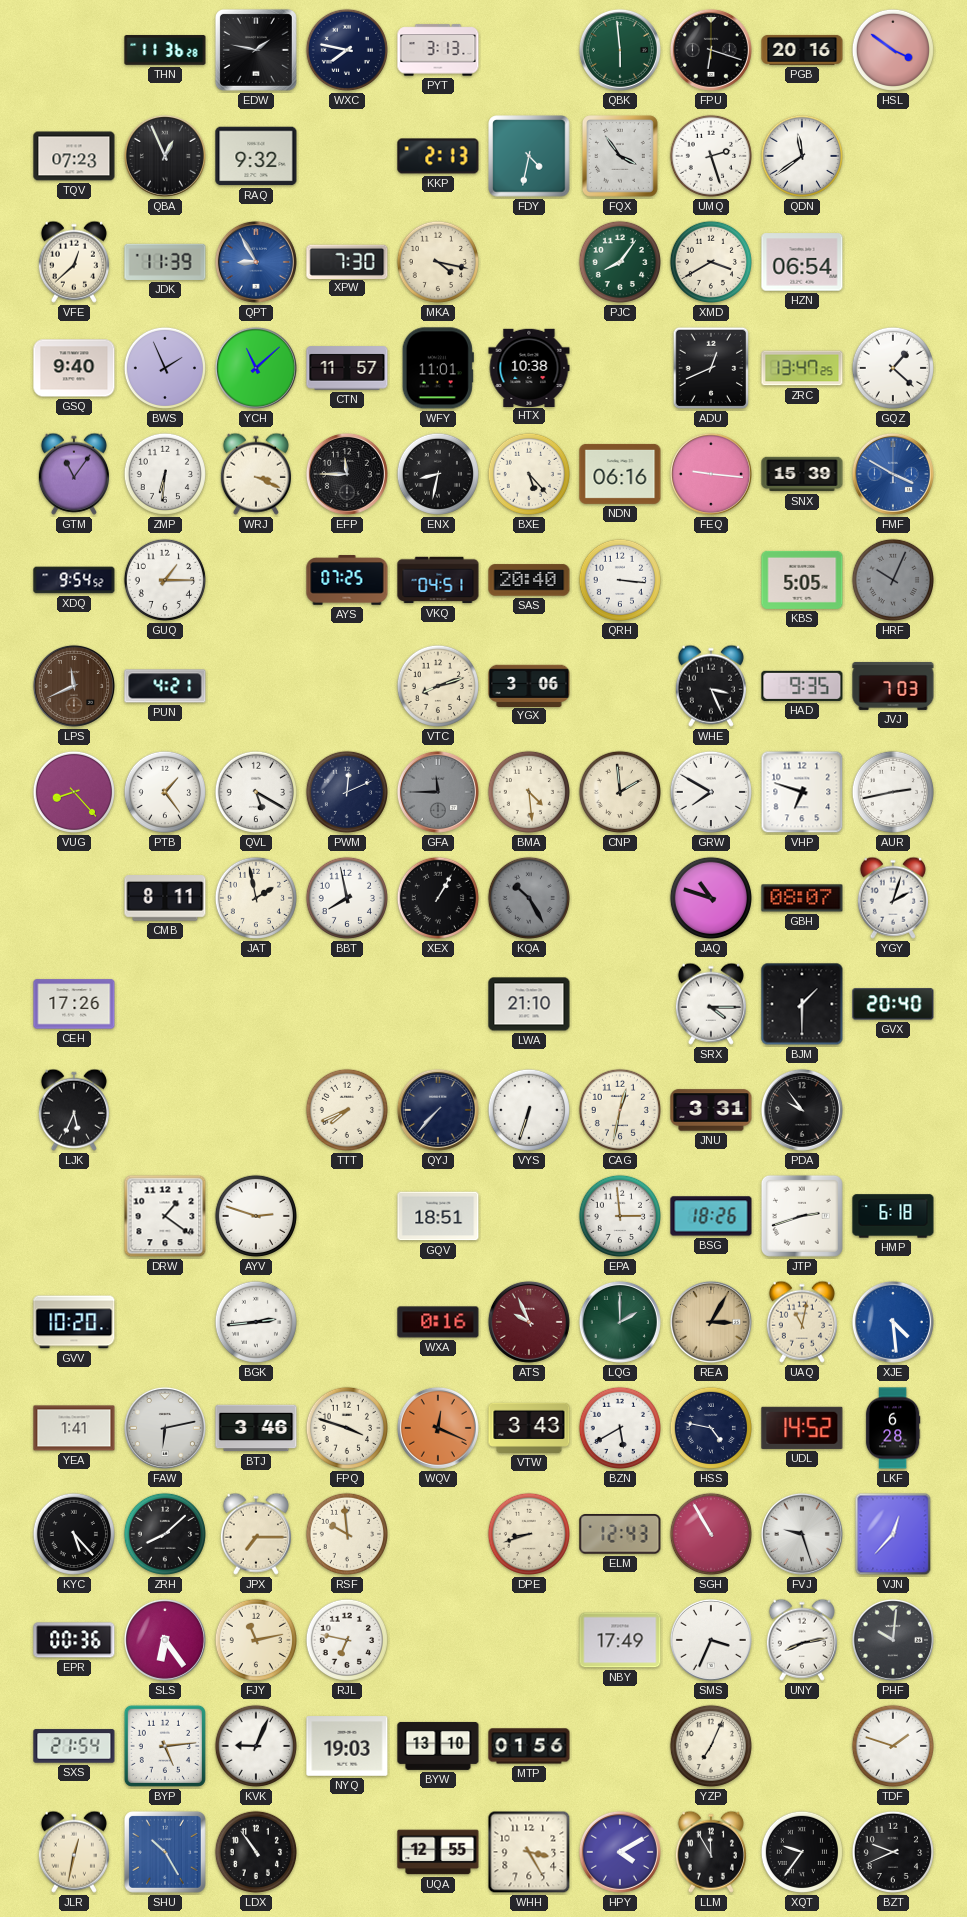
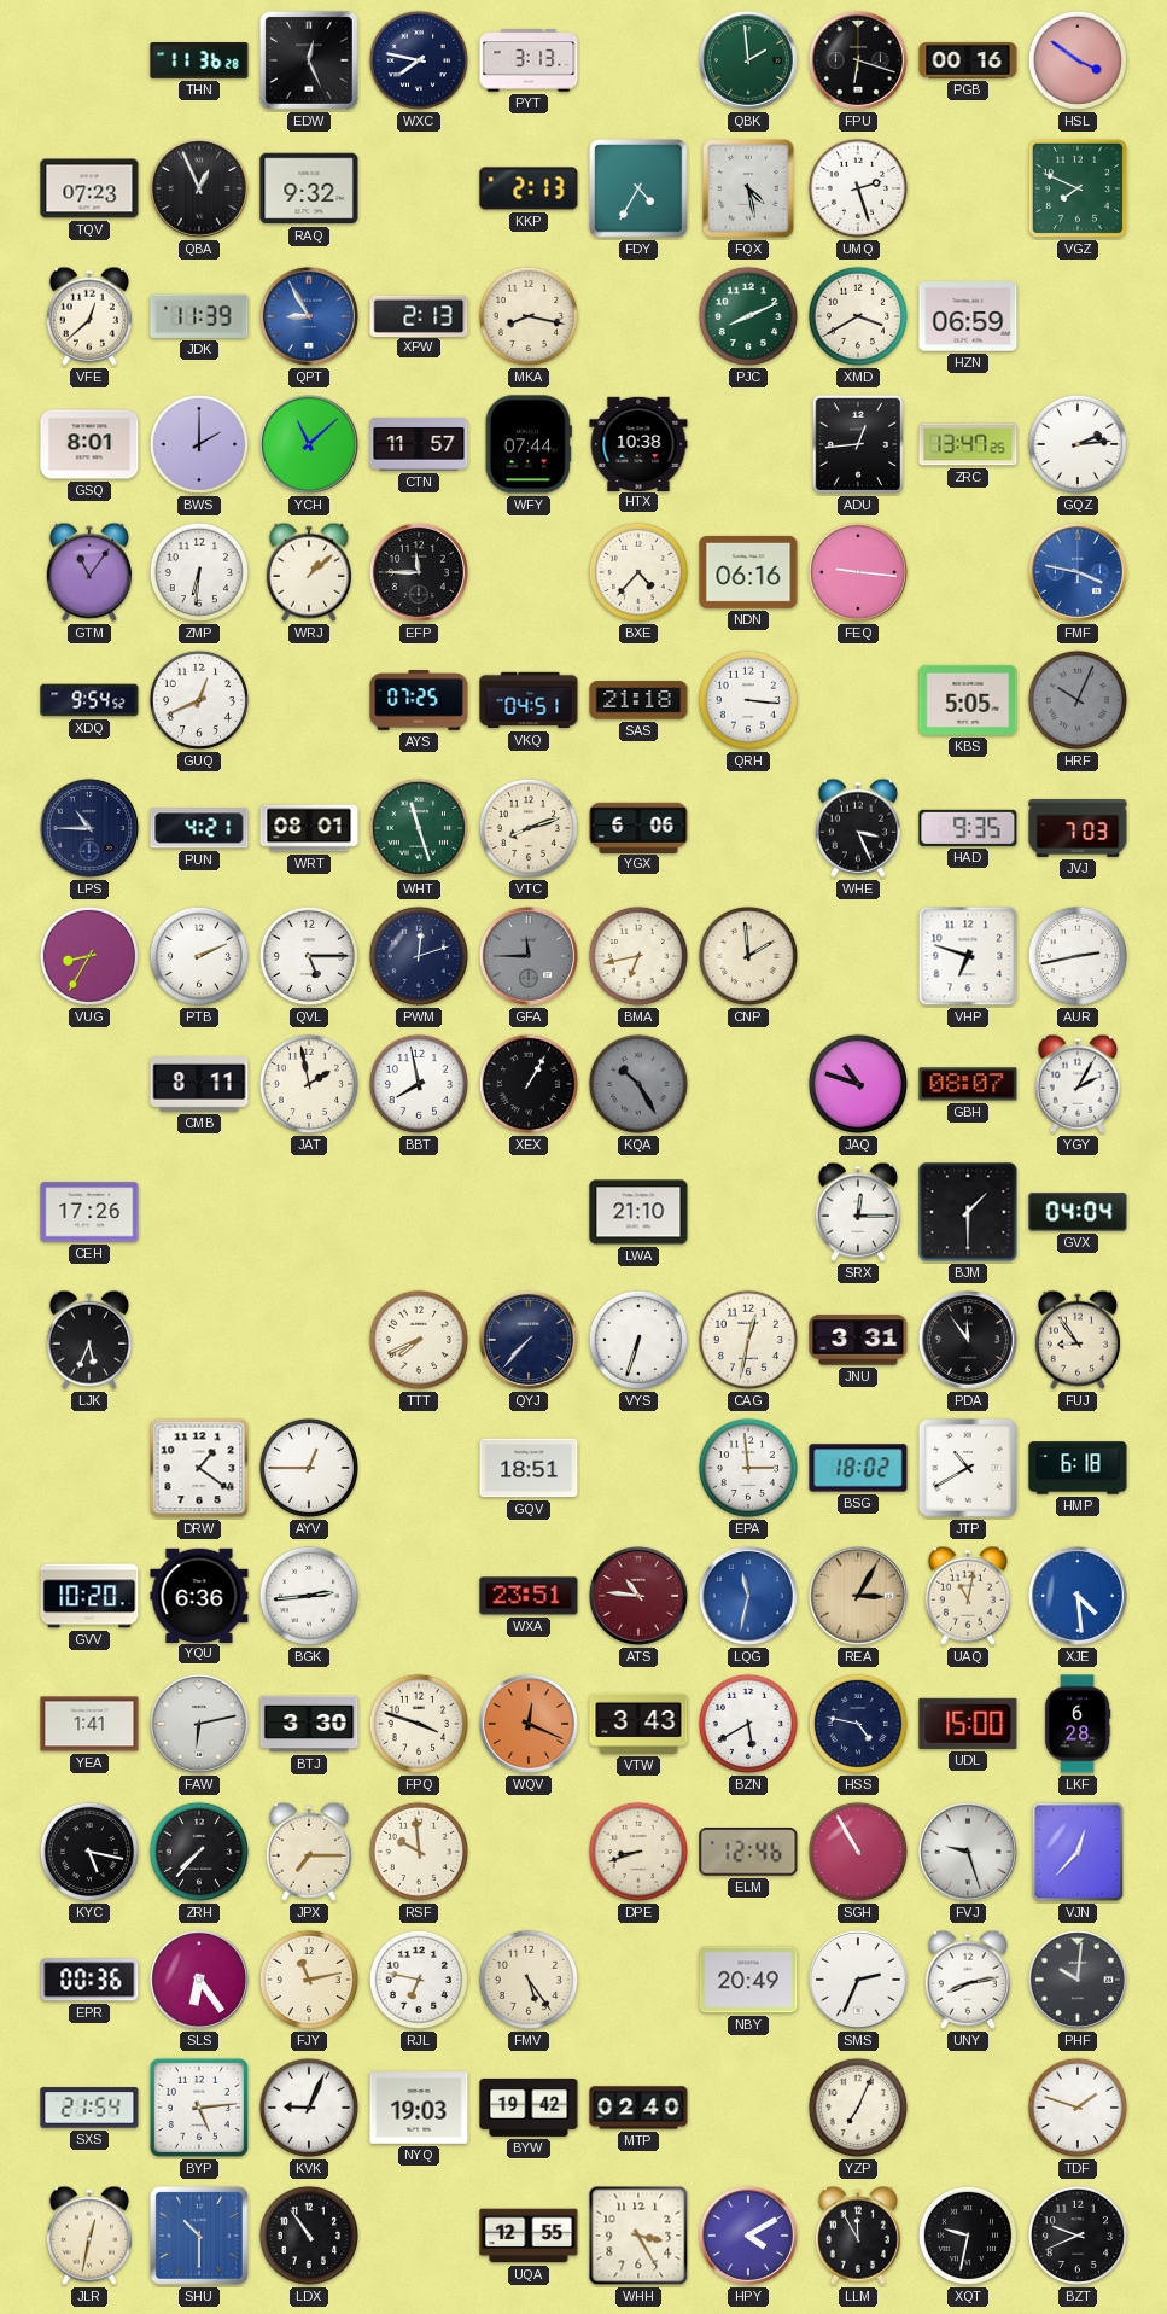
EDW: 1:47 -> 12:26
QBK: 5:59 -> 1:59
PGB: 20:16 -> 00:16
FDY: 4:32 -> 4:35
FQX: 3:54 -> 4:28
QDN: 11:39 -> none
VGZ: none -> 7:49
XPW: 7:30 -> 2:13
MKA: 4:17 -> 8:17
PJC: 8:06 -> 8:11
HZN: 06:54 -> 06:59
GSQ: 9:40 -> 8:01
BWS: 1:56 -> 2:00
WFY: 11:01 -> 07:44
ADU: 12:41 -> 12:44
GQZ: 1:22 -> 2:14
WRJ: 3:19 -> 1:08
ENX: 8:32 -> none
BXE: 5:23 -> 4:37
SNX: 15:39 -> none
FMF: 3:50 -> 3:47
GUQ: 1:15 -> 12:41
SAS: 20:40 -> 21:18
LPS: 11:41 -> 10:45
LPS dial: brown -> navy
WRT: none -> 08:01
WHT: none -> 11:27
YGX: 3:06 -> 6:06
VUG: 8:23 -> 8:35
PTB: 1:24 -> 2:11
QVL: 5:20 -> 5:15
PWM: 12:11 -> 12:12
BMA: 4:29 -> 6:43
GRW: 7:50 -> none
YGY: 2:03 -> 2:05
SRX: 4:15 -> 12:15
GVX: 20:40 -> 04:04
PDA: 9:54 -> 11:54
FUJ: none -> 8:54
AYV: 2:48 -> 12:45
BSG: 18:26 -> 18:02
JTP: 2:42 -> 10:40
YQU: none -> 6:36
WXA: 0:16 -> 23:51
ATS: 9:56 -> 10:46
LQG: 2:00 -> 11:32
LQG dial: green -> blue
BTJ: 3:46 -> 3:30
UDL: 14:52 -> 15:00
KYC: 5:23 -> 5:17
ZRH: 8:08 -> 7:37
ELM: 12:43 -> 12:46
FMV: none -> 5:24
NBY: 17:49 -> 20:49
SMS: 3:34 -> 2:34
BYW: 13:10 -> 19:42
MTP: 01:56 -> 02:40
SHU: 10:25 -> 10:30
XQT: 9:36 -> 9:32
